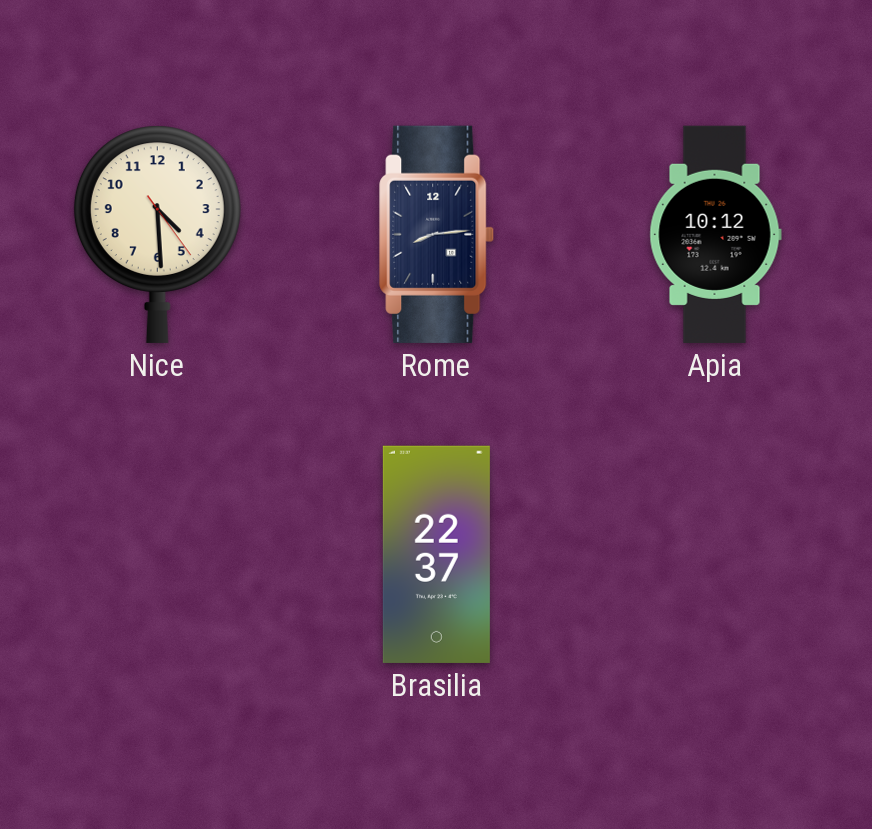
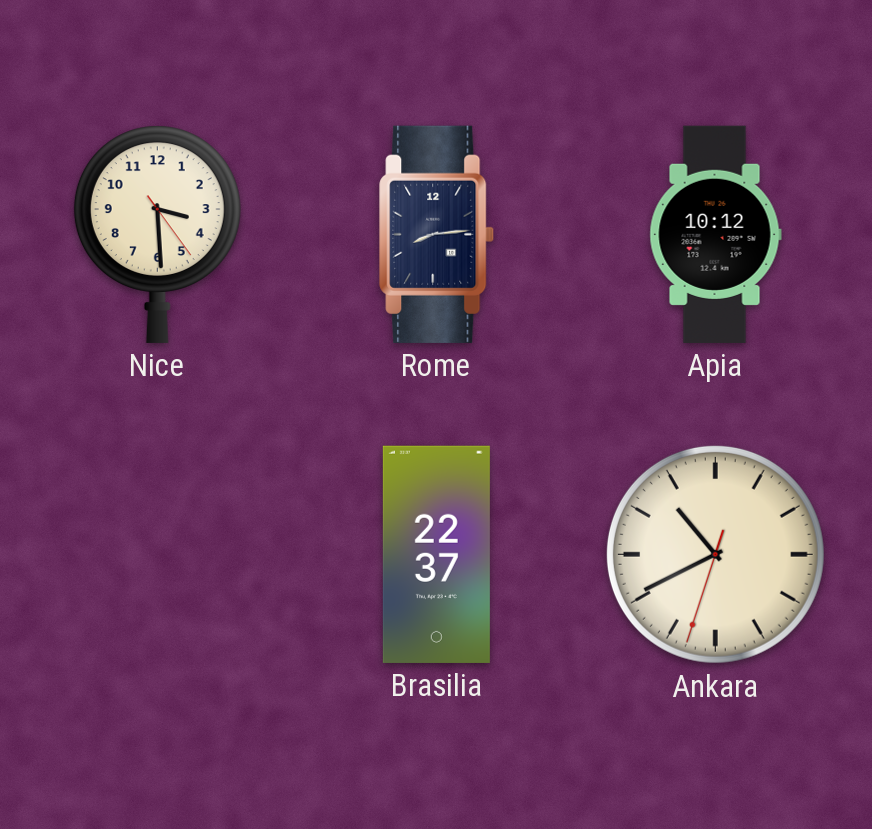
Nice: 4:29 -> 3:29
Ankara: none -> 10:40
